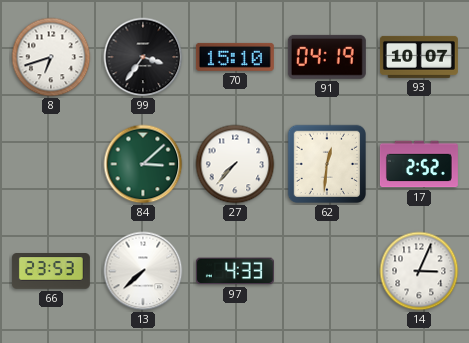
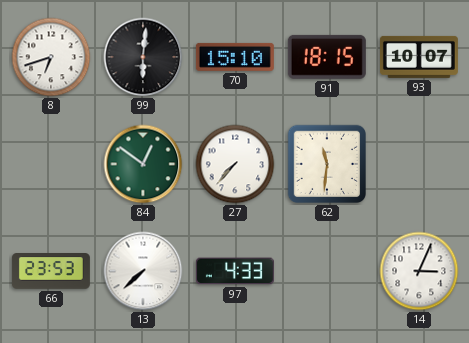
99: 3:36 -> 6:01
91: 04:19 -> 18:15
84: 3:08 -> 12:51
62: 12:31 -> 11:31
17: 2:52 -> none
